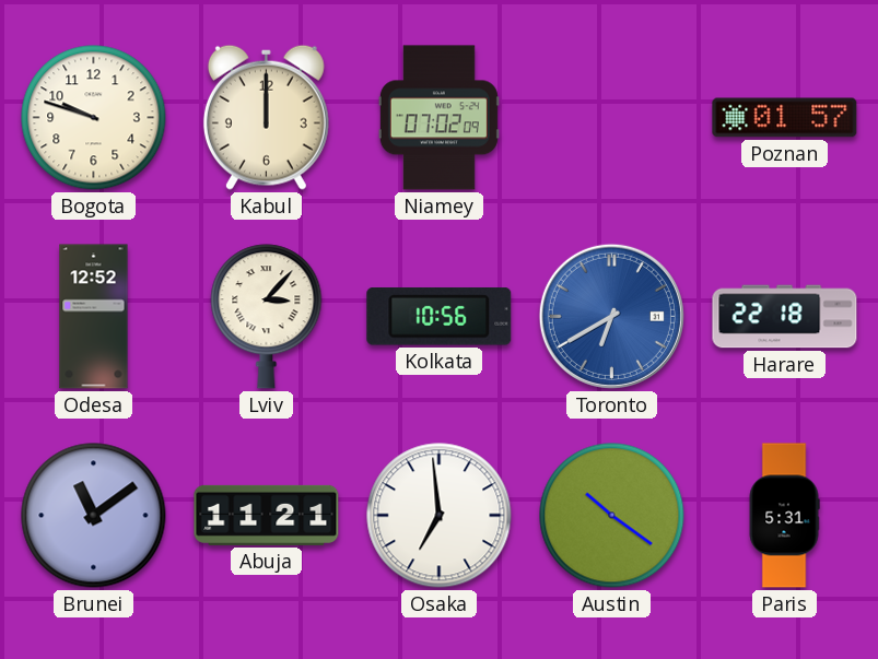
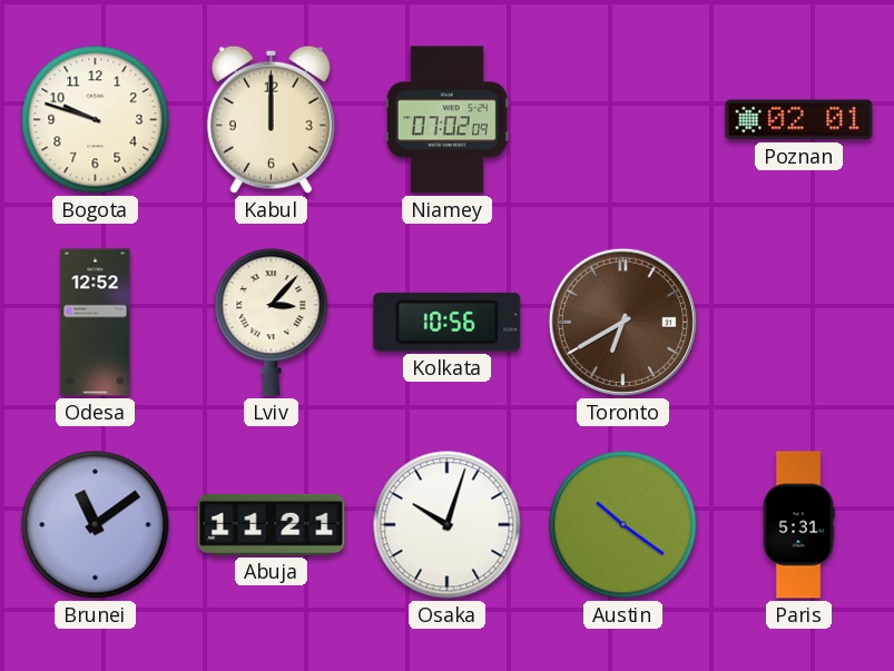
Poznan: 01:57 -> 02:01
Toronto dial: blue -> brown
Harare: 22:18 -> none
Osaka: 6:59 -> 10:03
